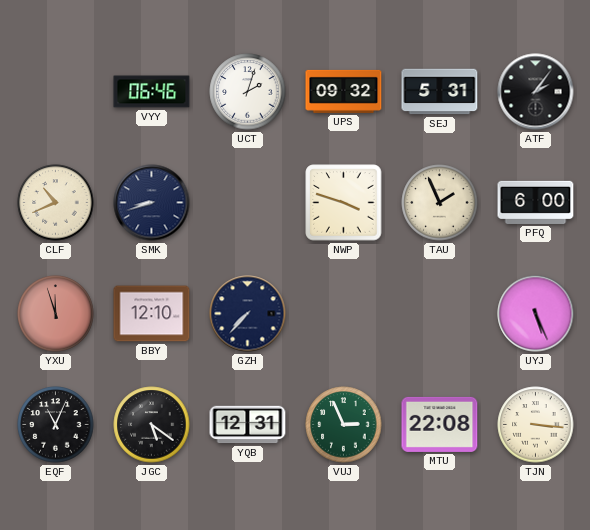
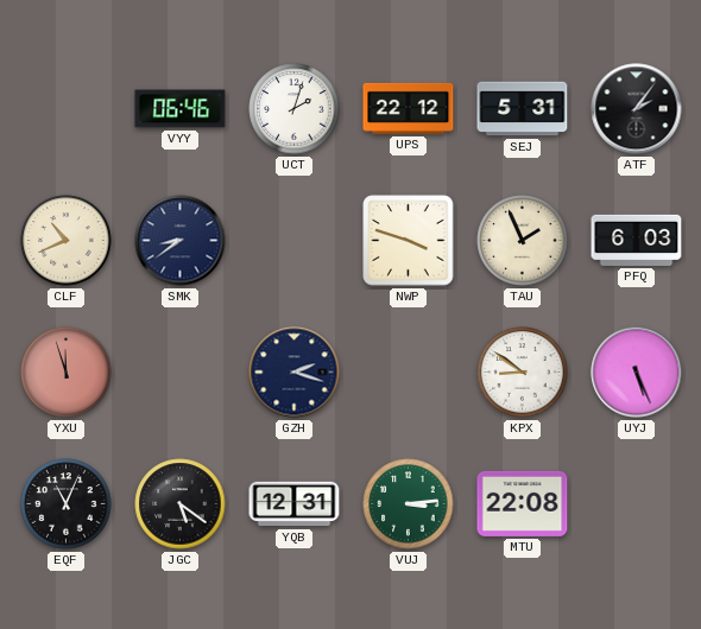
UPS: 09:32 -> 22:12
SMK: 8:42 -> 8:39
PFQ: 6:00 -> 6:03
BBY: 12:10 -> none
GZH: 7:37 -> 2:18
KPX: none -> 8:51
VUJ: 2:56 -> 3:14
TJN: 3:16 -> none
